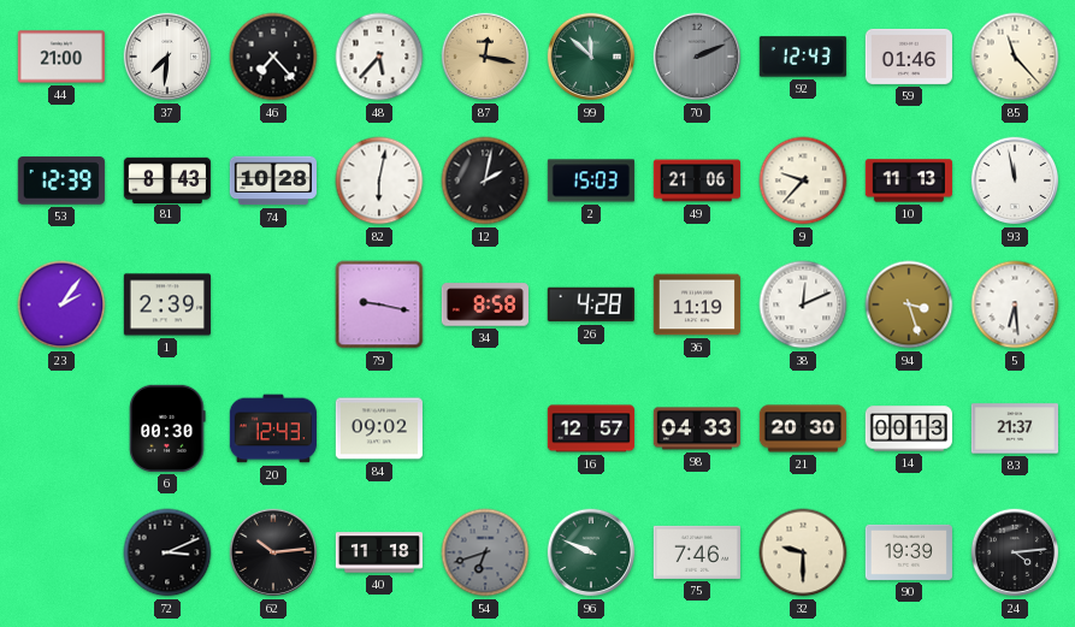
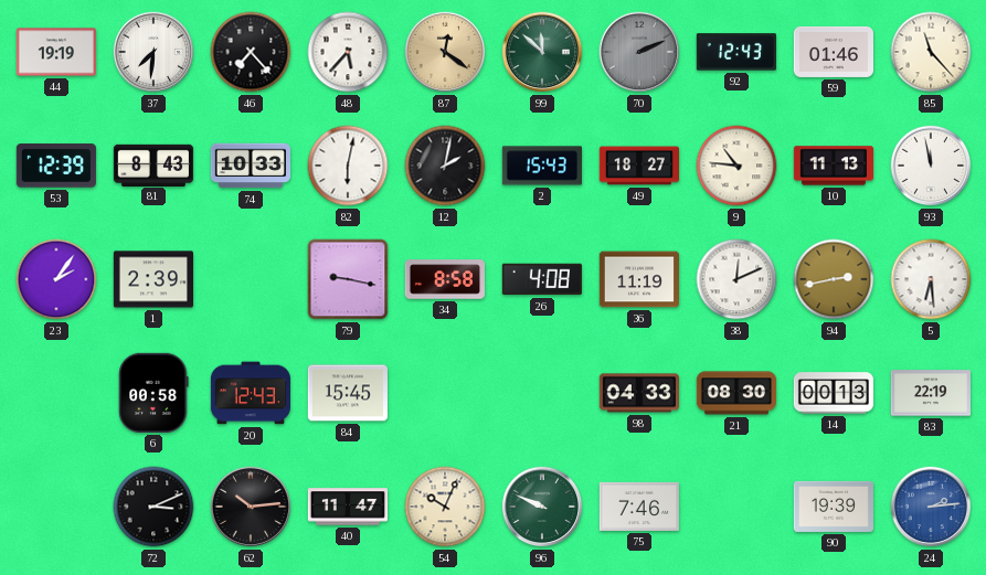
44: 21:00 -> 19:19
87: 12:17 -> 12:21
74: 10:28 -> 10:33
2: 15:03 -> 15:43
49: 21:06 -> 18:27
9: 9:37 -> 10:46
26: 4:28 -> 4:08
94: 3:27 -> 2:43
6: 00:30 -> 00:58
84: 09:02 -> 15:45
16: 12:57 -> none
21: 20:30 -> 08:30
83: 21:37 -> 22:19
40: 11:18 -> 11:47
54: 6:42 -> 10:04
54 dial: grey -> cream
32: 9:30 -> none
24: 4:14 -> 2:14
24 dial: black -> blue
